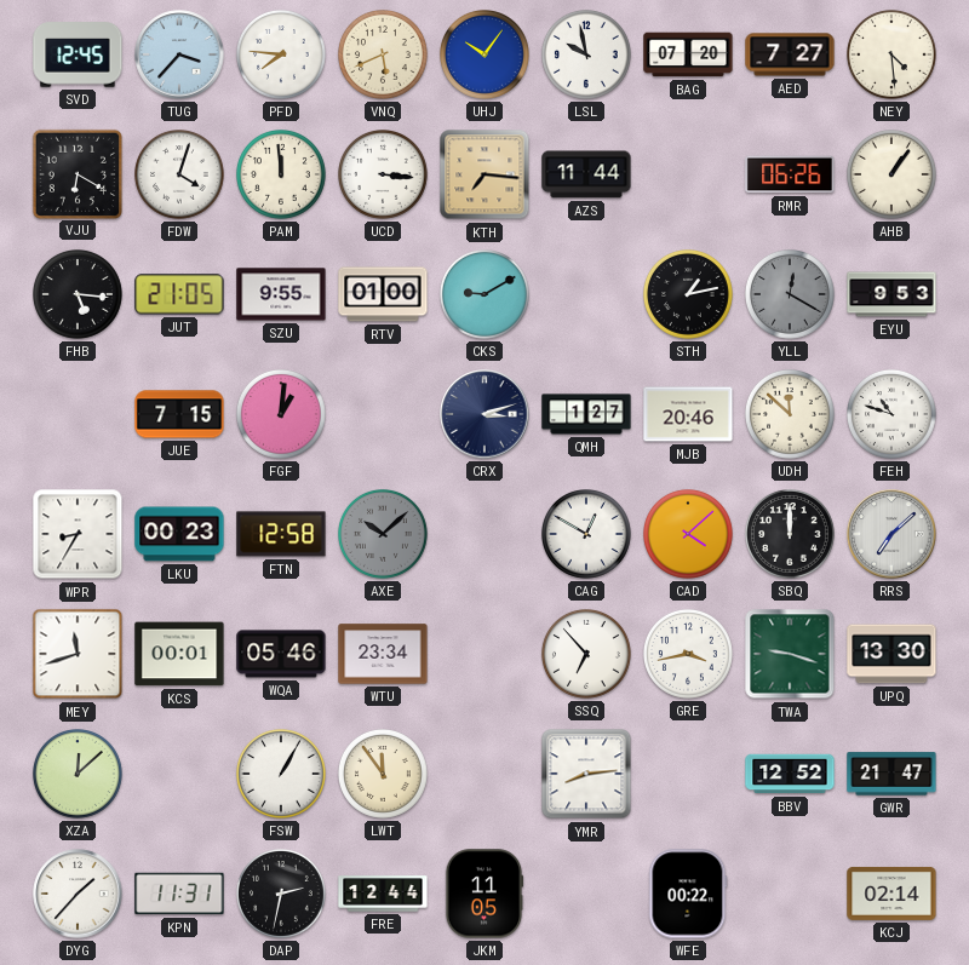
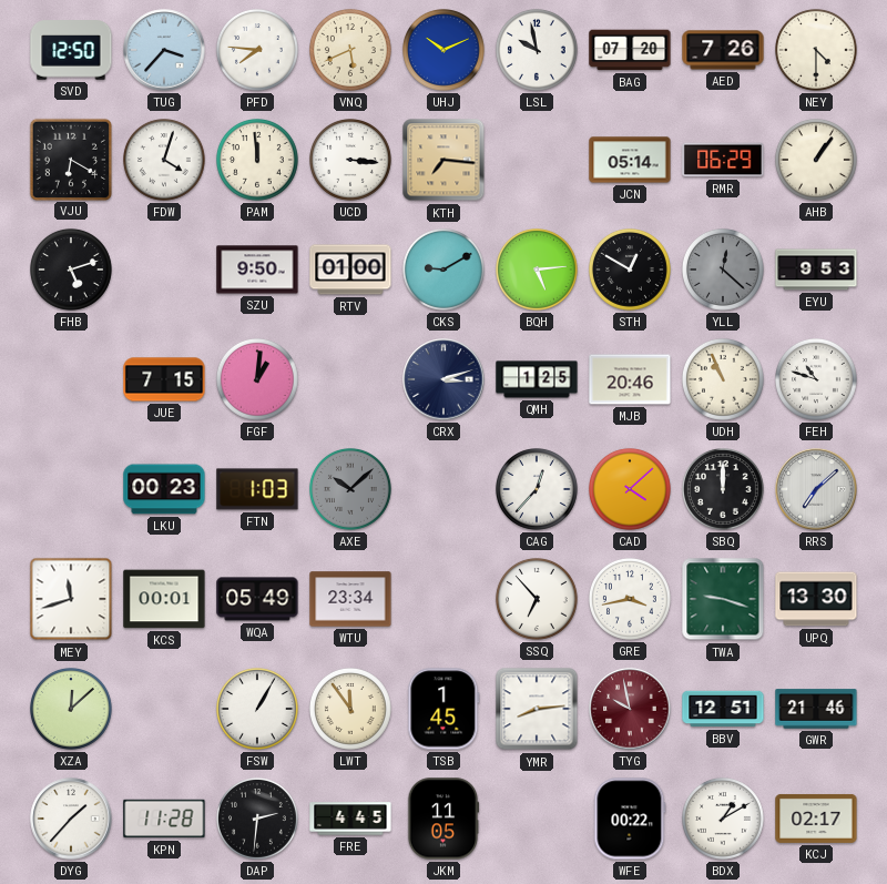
SVD: 12:45 -> 12:50
UHJ: 10:06 -> 10:11
AED: 7:27 -> 7:26
NEY: 4:29 -> 4:30
AZS: 11:44 -> none
JCN: none -> 05:14
RMR: 06:26 -> 06:29
FHB: 5:16 -> 5:12
JUT: 21:05 -> none
SZU: 9:55 -> 9:50
BQH: none -> 5:14
STH: 1:13 -> 12:50
YLL: 12:20 -> 12:22
QMH: 1:27 -> 1:25
UDH: 11:52 -> 10:56
WPR: 8:35 -> none
FTN: 12:58 -> 1:03
CAG: 12:50 -> 12:37
WQA: 05:46 -> 05:49
TSB: none -> 1:45
TYG: none -> 9:58
BBV: 12:52 -> 12:51
GWR: 21:47 -> 21:46
KPN: 11:31 -> 11:28
DAP: 2:32 -> 2:31
FRE: 12:44 -> 4:45
BDX: none -> 1:10
KCJ: 02:14 -> 02:17
